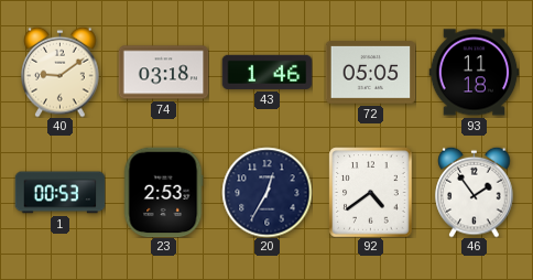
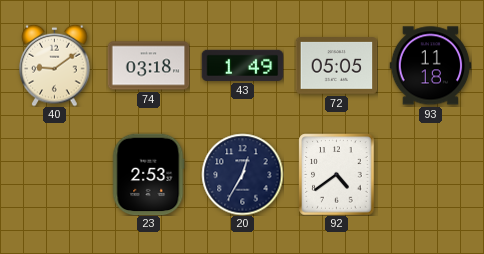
43: 1:46 -> 1:49
1: 00:53 -> none
46: 1:54 -> none
